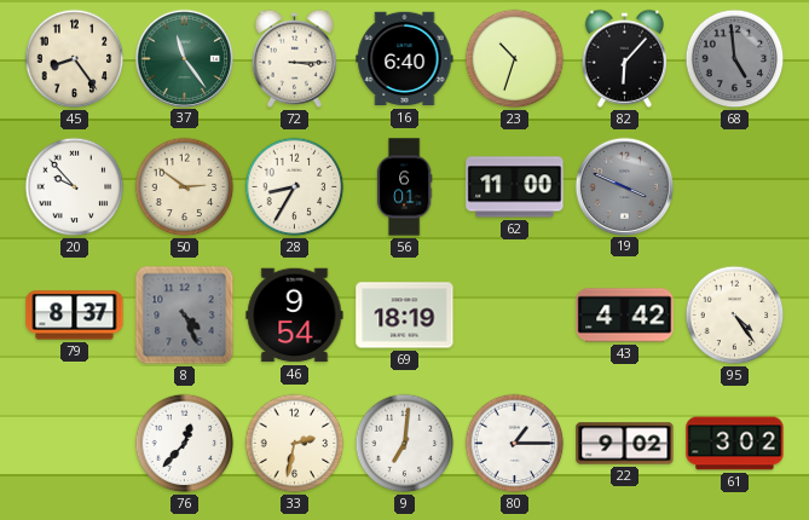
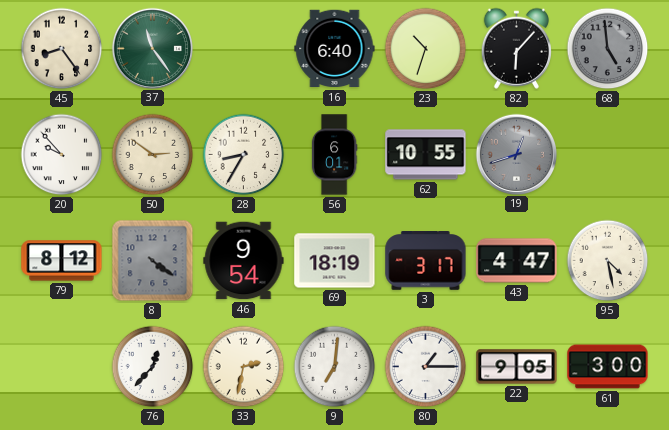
72: 3:15 -> none
62: 11:00 -> 10:55
19: 3:49 -> 12:42
79: 8:37 -> 8:12
8: 4:26 -> 4:21
3: none -> 3:17
43: 4:42 -> 4:47
95: 4:24 -> 4:28
22: 9:02 -> 9:05
61: 3:02 -> 3:00
